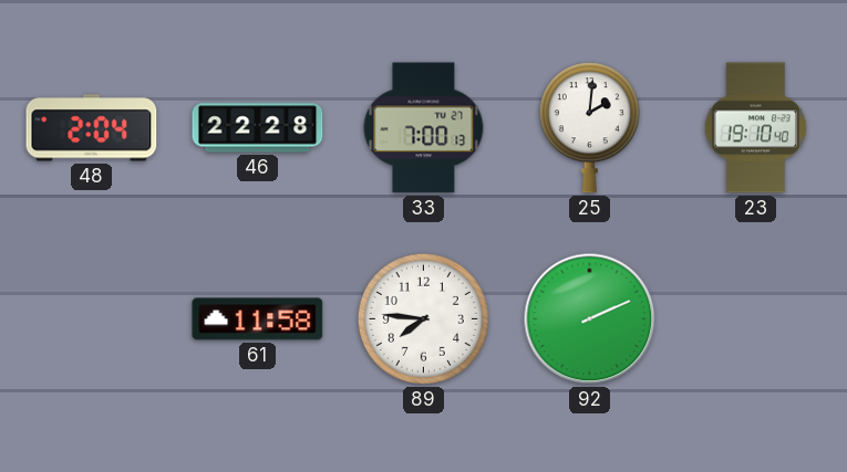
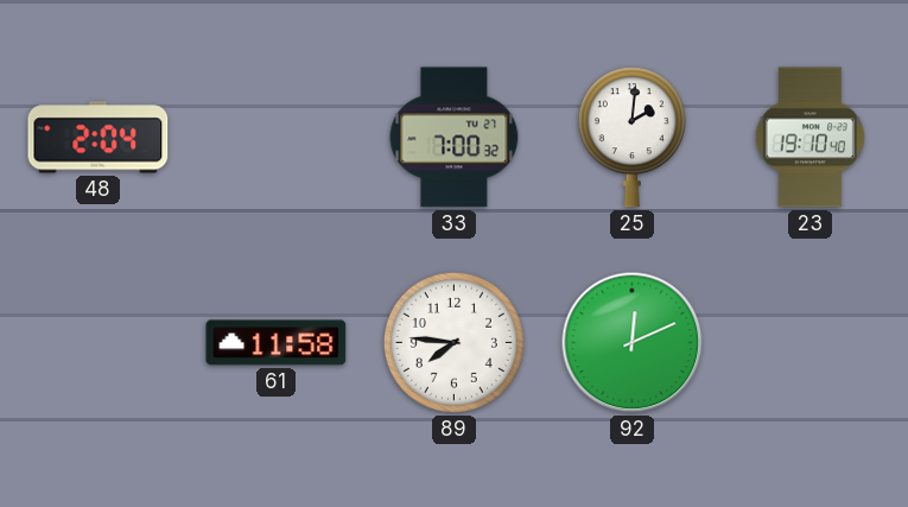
46: 22:28 -> none
33: 7:00:13 -> 7:00:32
92: 2:11 -> 12:11
